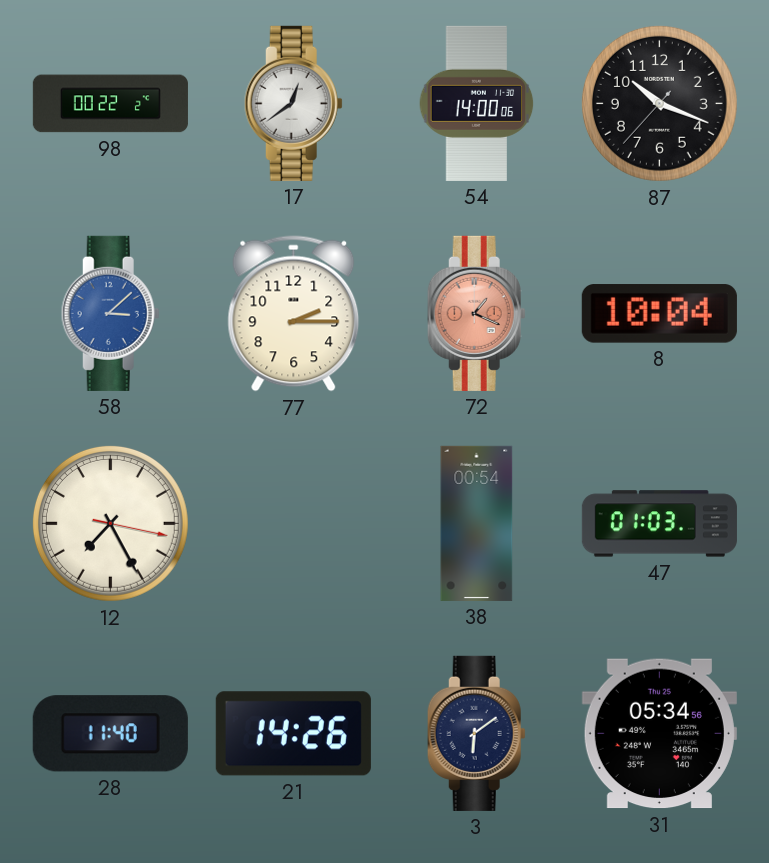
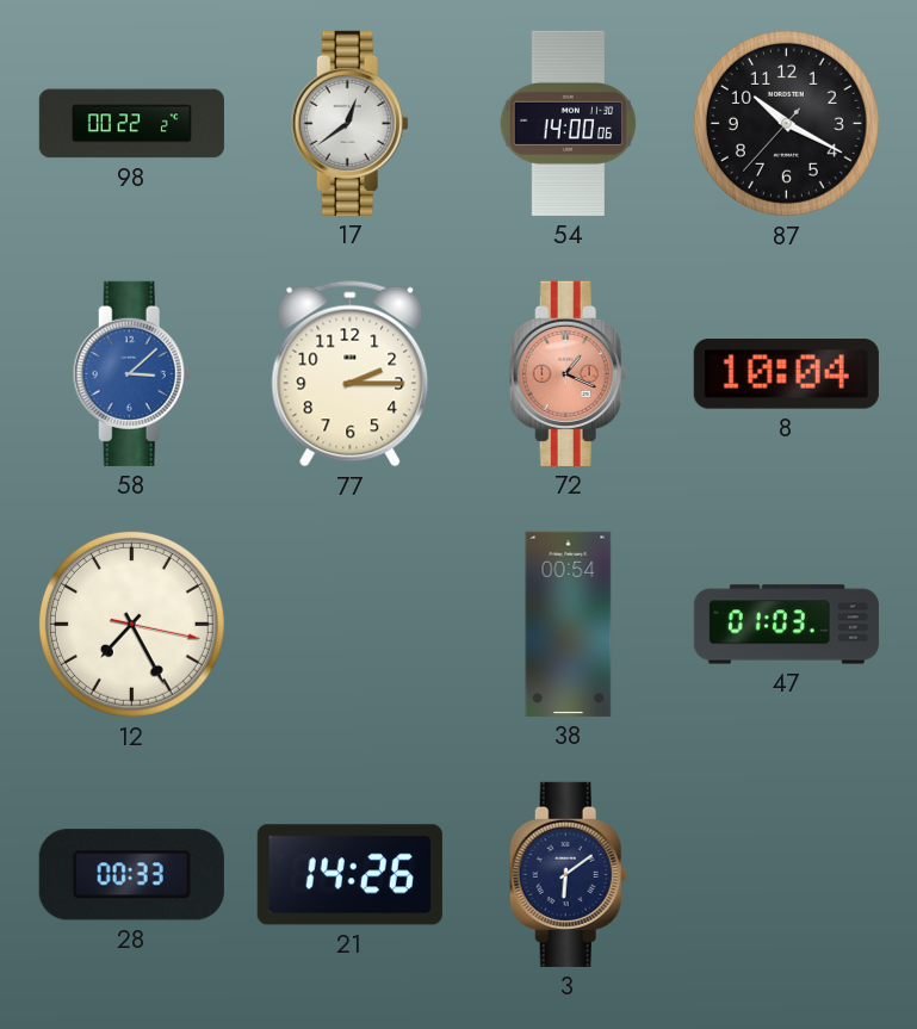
87: 10:18 -> 10:19
28: 11:40 -> 00:33
31: 05:34 -> none
